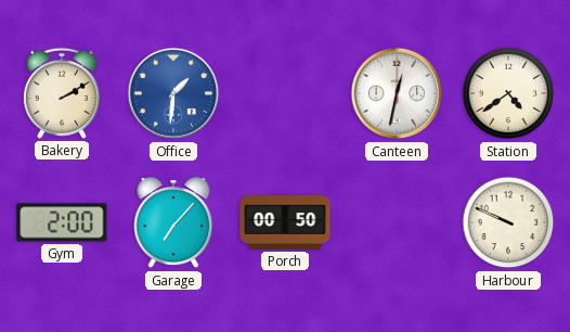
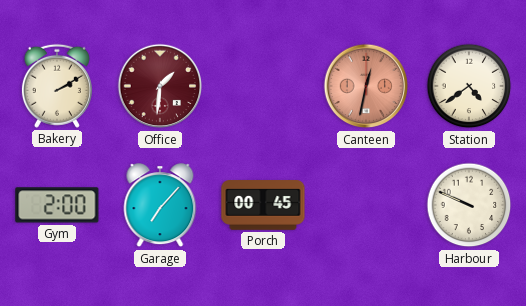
Office dial: blue -> burgundy
Canteen dial: white -> salmon
Porch: 00:50 -> 00:45
